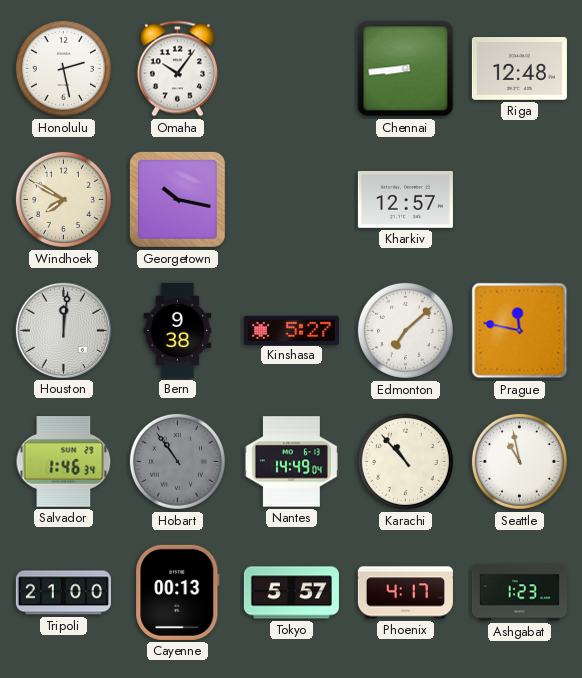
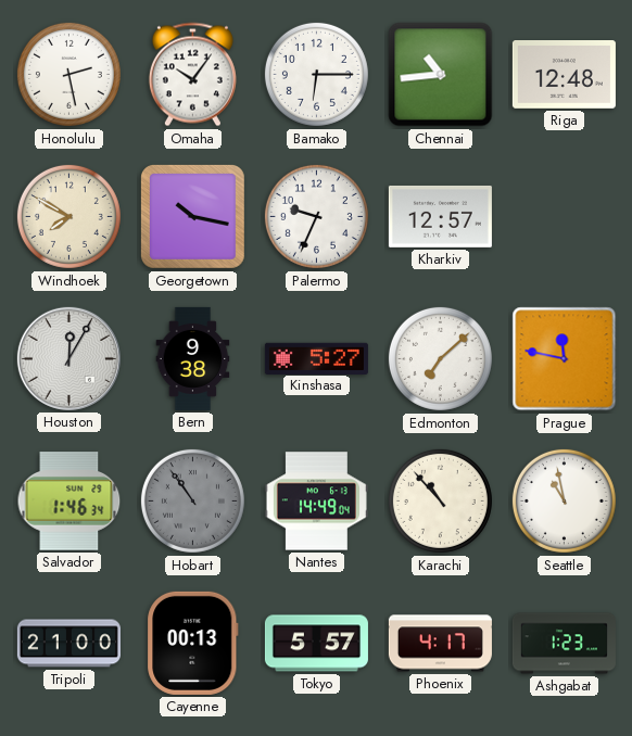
Bamako: none -> 6:15
Chennai: 8:44 -> 10:44
Palermo: none -> 9:34
Houston: 12:01 -> 12:05
